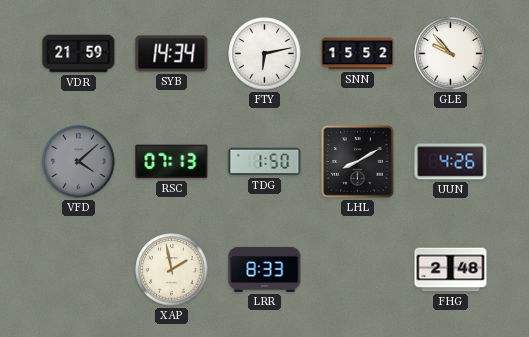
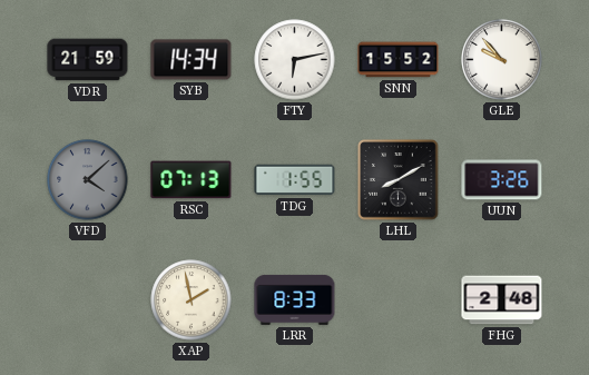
TDG: 1:50 -> 1:55
UUN: 4:26 -> 3:26
